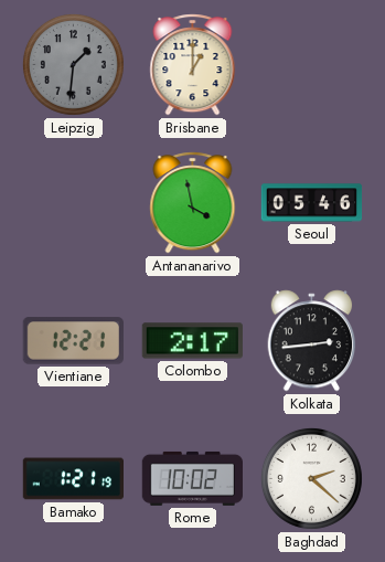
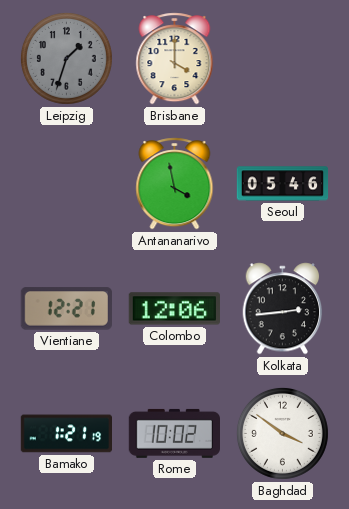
Leipzig: 1:31 -> 1:33
Brisbane: 1:00 -> 4:00
Colombo: 2:17 -> 12:06
Baghdad: 2:22 -> 3:51
